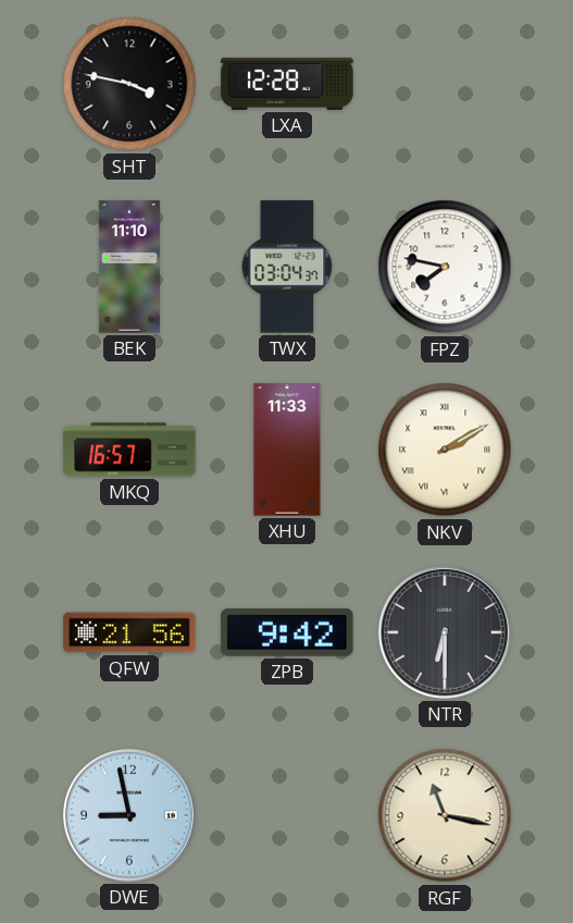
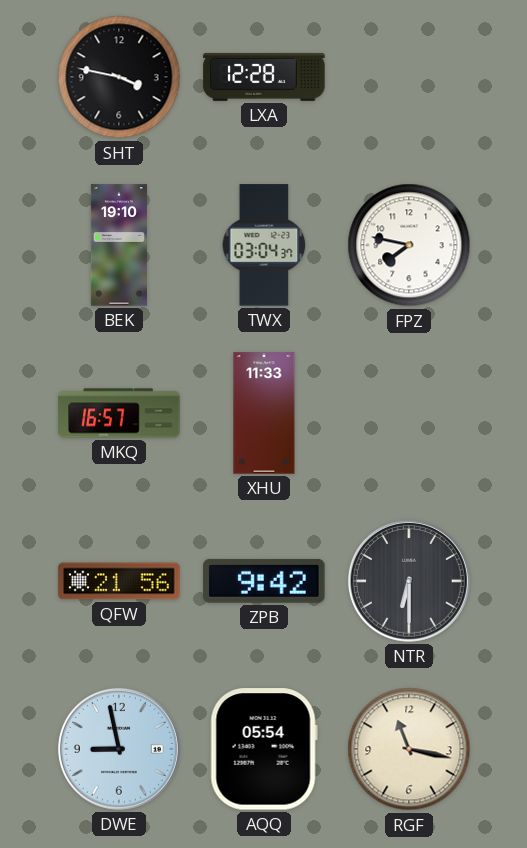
BEK: 11:10 -> 19:10
NKV: 2:10 -> none
AQQ: none -> 05:54
